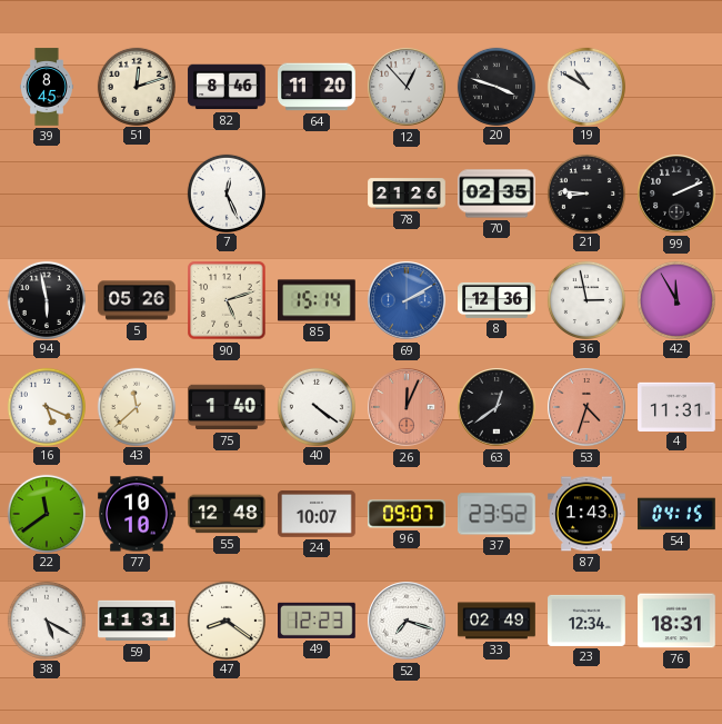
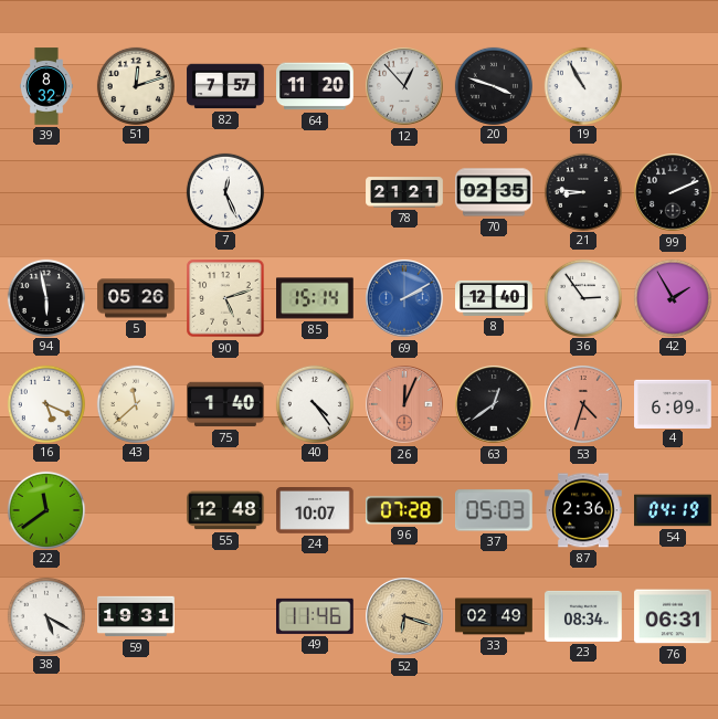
39: 8:45 -> 8:32
82: 8:46 -> 7:57
19: 10:50 -> 10:55
78: 21:26 -> 21:21
8: 12:36 -> 12:40
36: 2:58 -> 2:54
42: 11:55 -> 1:55
40: 4:21 -> 4:24
4: 11:31 -> 6:09
77: 10:10 -> none
96: 09:07 -> 07:28
37: 23:52 -> 05:03
87: 1:43 -> 2:36
54: 04:15 -> 04:19
59: 11:31 -> 19:31
47: 8:21 -> none
49: 12:23 -> 11:46
52: 7:18 -> 6:18
52 dial: white -> champagne
23: 12:34 -> 08:34
76: 18:31 -> 06:31
